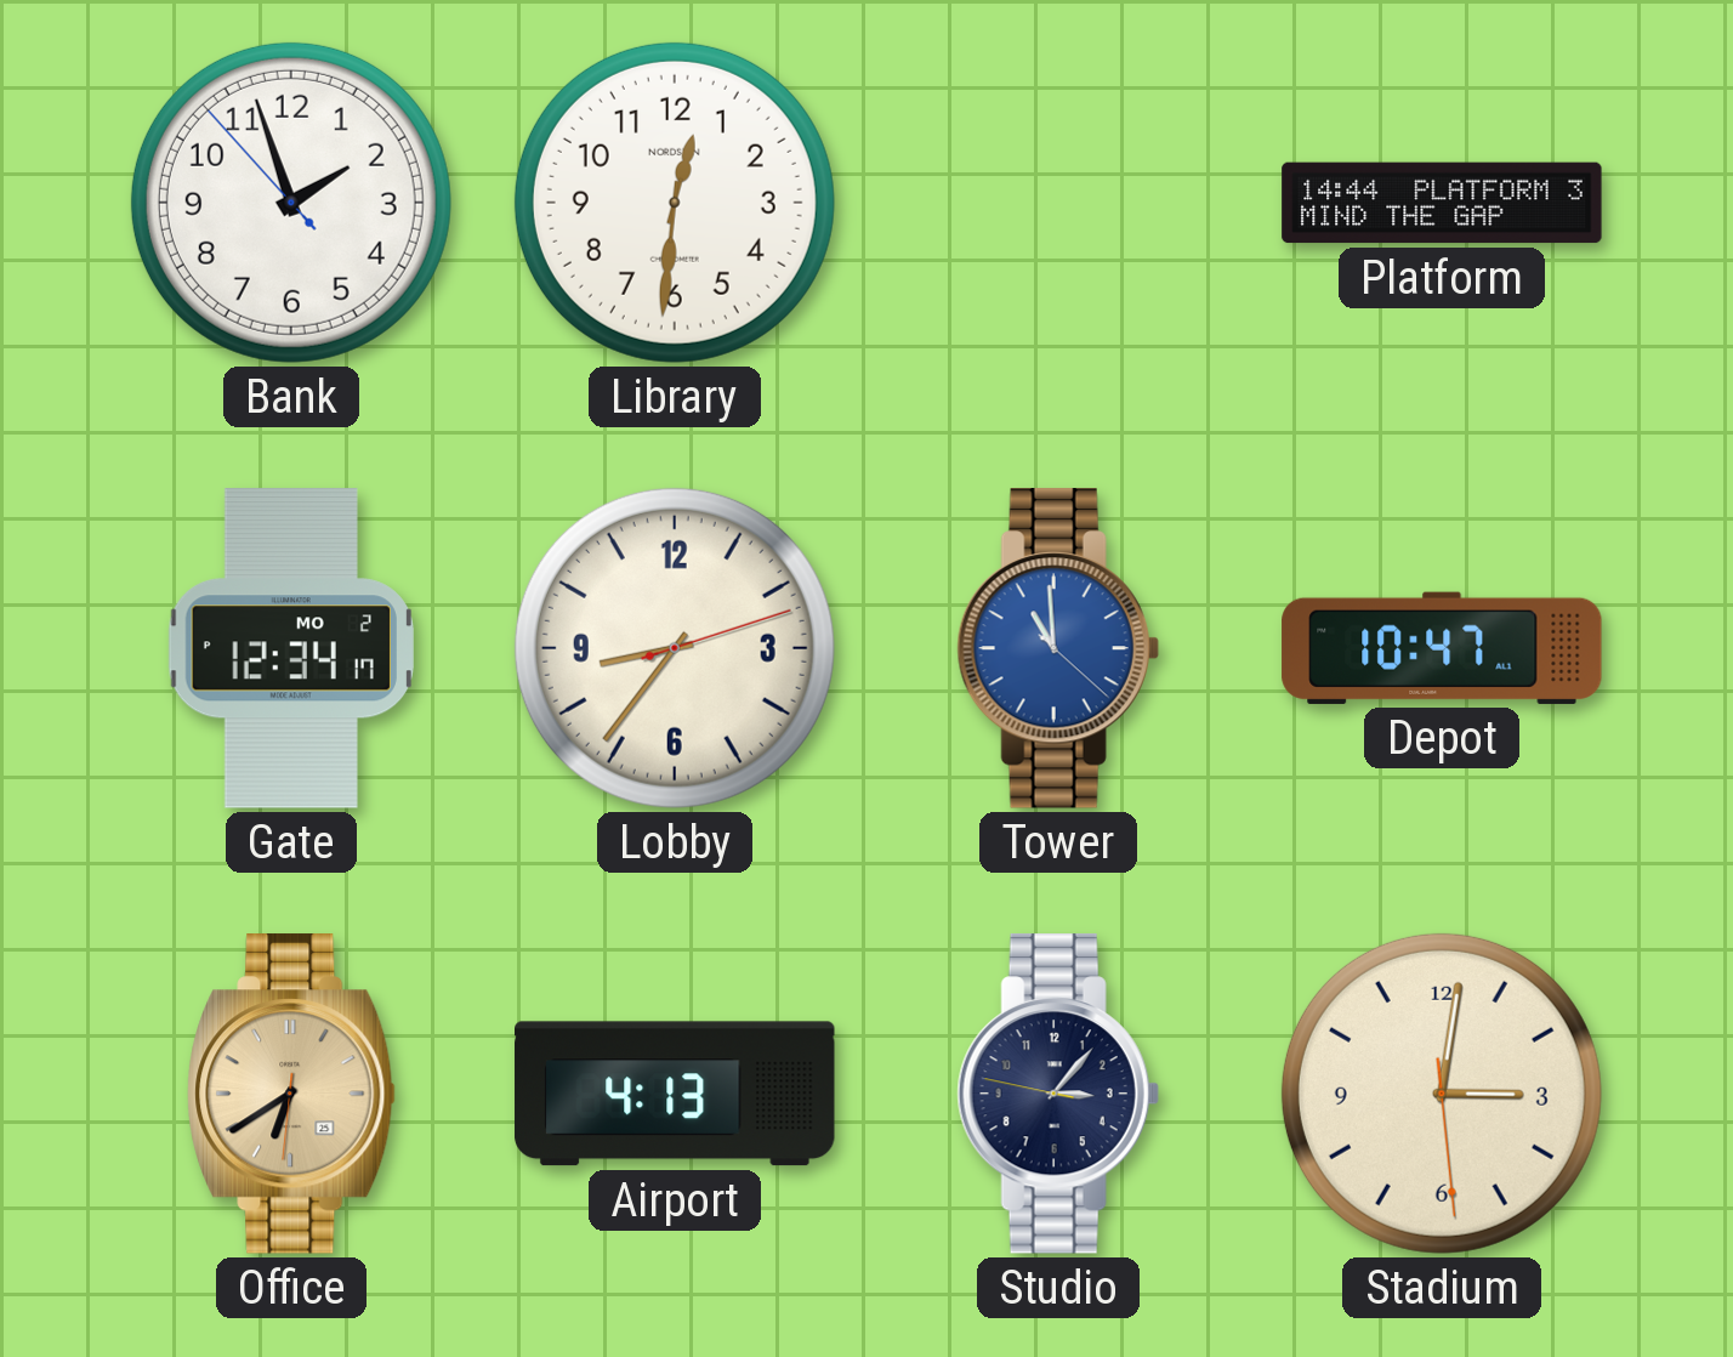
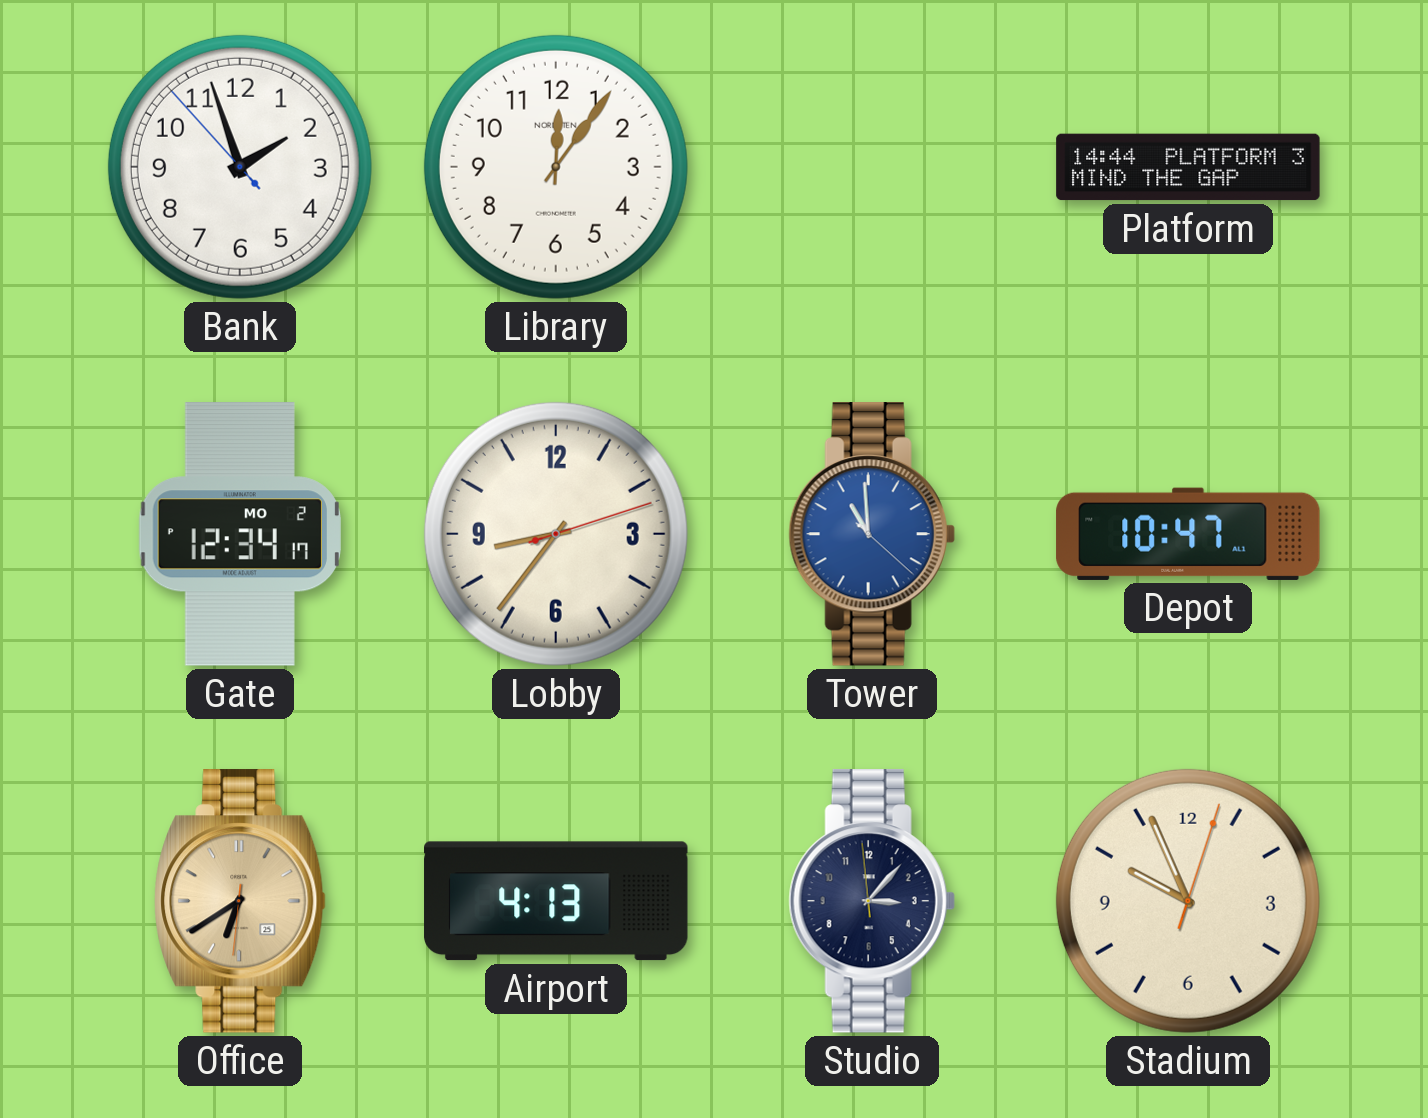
Library: 12:31 -> 12:06
Studio: 3:06:47 -> 3:06:59
Stadium: 3:01 -> 9:56
